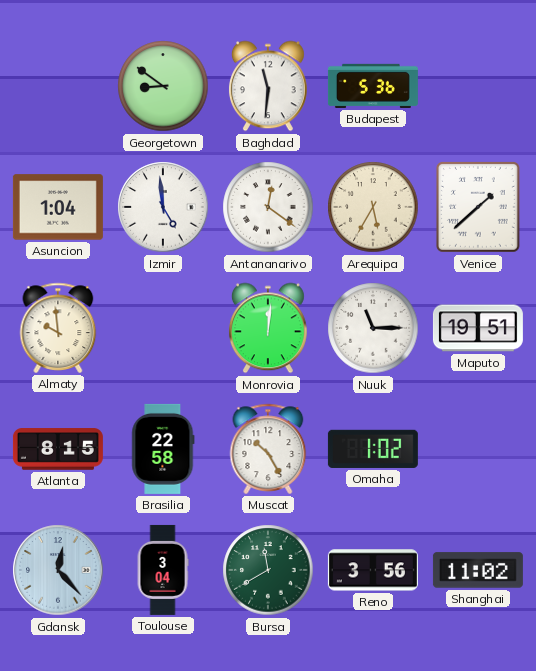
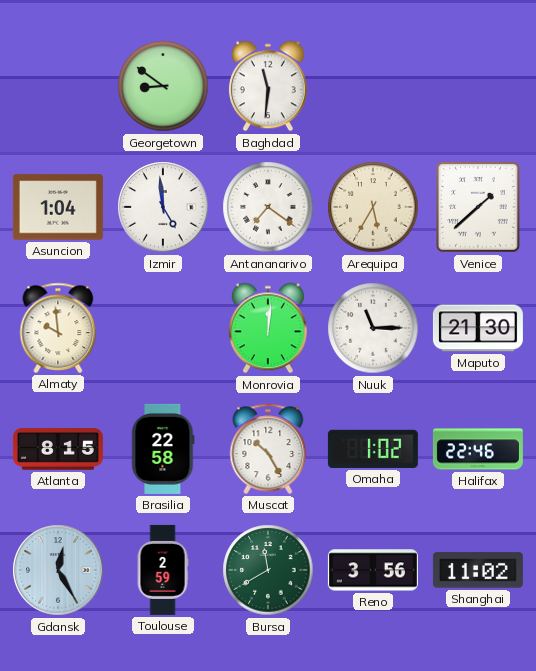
Budapest: 5:36 -> none
Antananarivo: 12:21 -> 7:21
Maputo: 19:51 -> 21:30
Halifax: none -> 22:46
Gdansk: 12:23 -> 12:25
Toulouse: 3:04 -> 2:59
